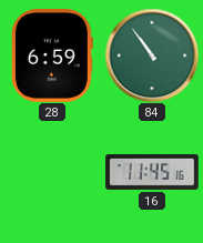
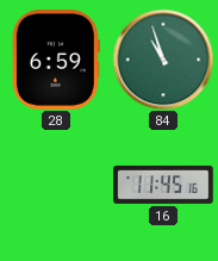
84: 10:54 -> 10:57
